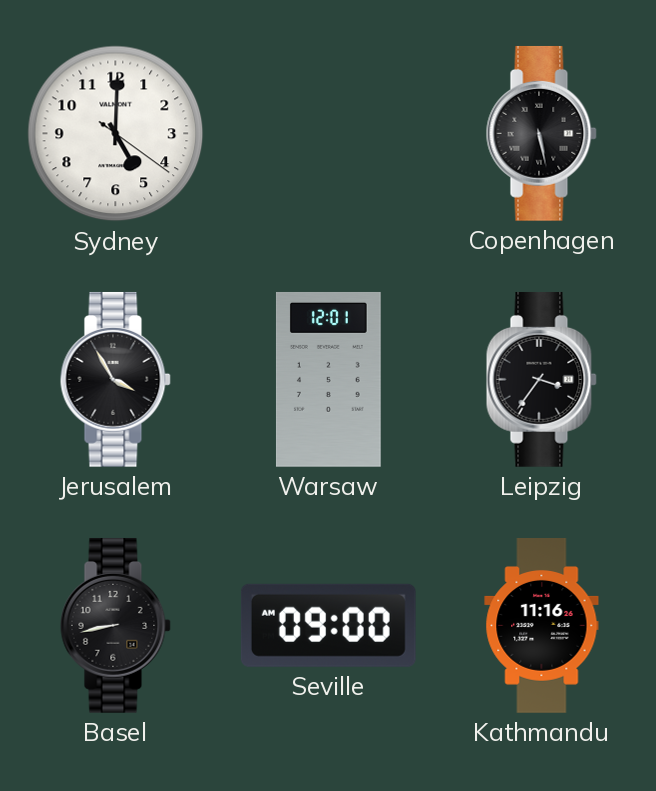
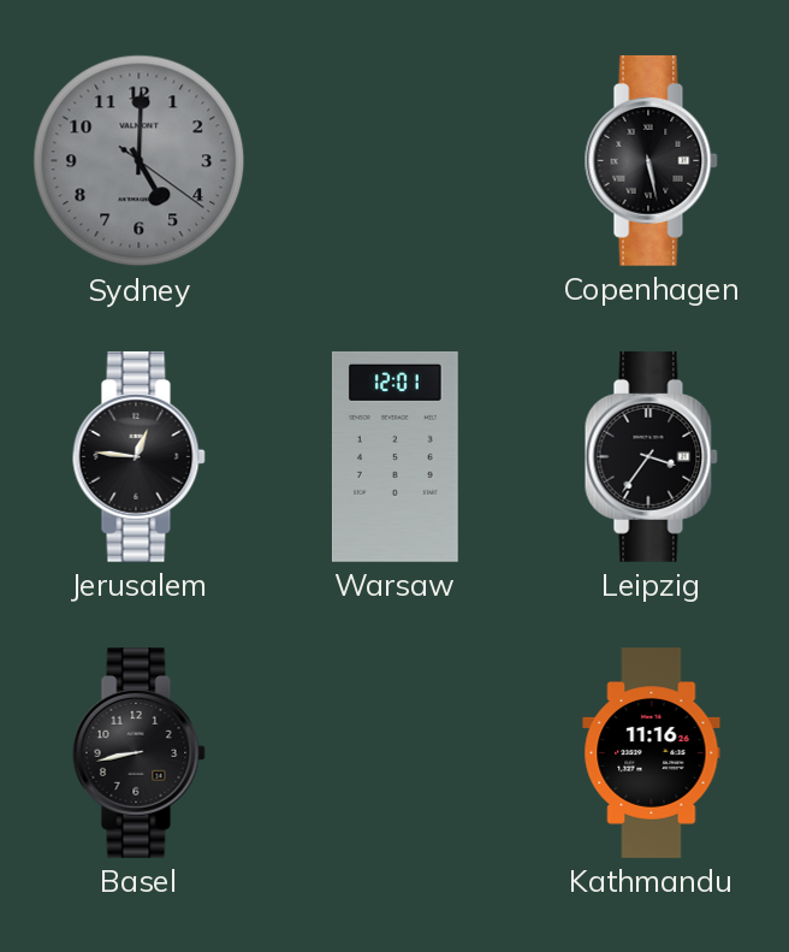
Sydney dial: white -> grey
Jerusalem: 3:55 -> 12:46
Seville: 09:00 -> none
